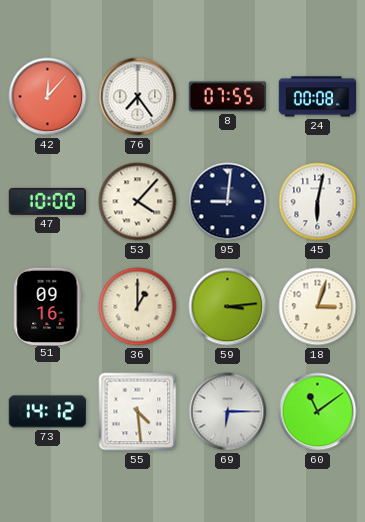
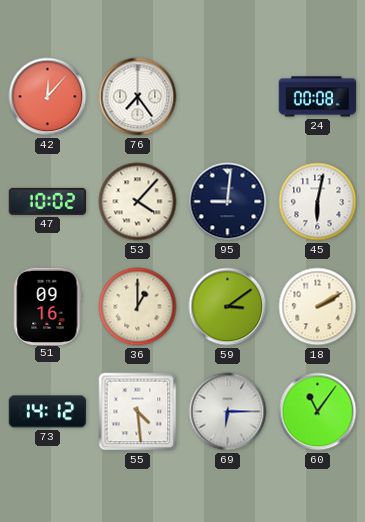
8: 07:55 -> none
47: 10:00 -> 10:02
59: 3:14 -> 3:09
18: 3:03 -> 2:10
60: 11:09 -> 11:06
